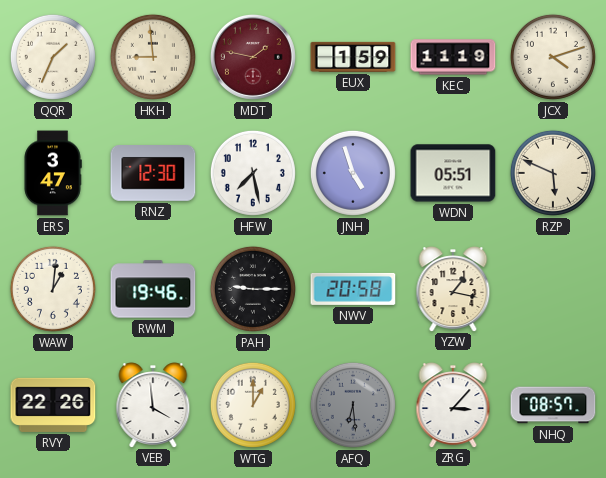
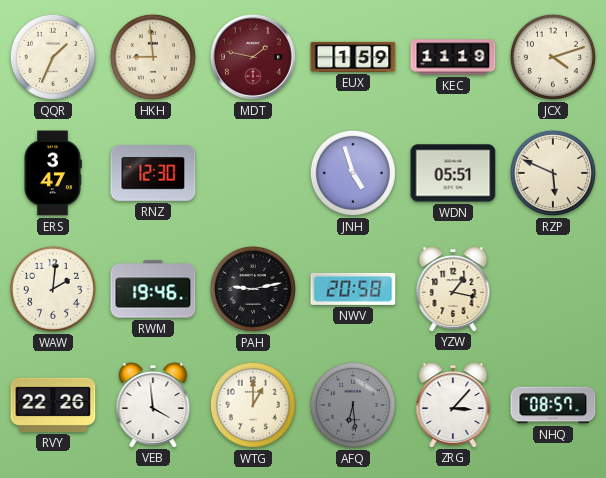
HFW: 7:28 -> none
WAW: 1:01 -> 2:01
PAH: 9:15 -> 9:13
